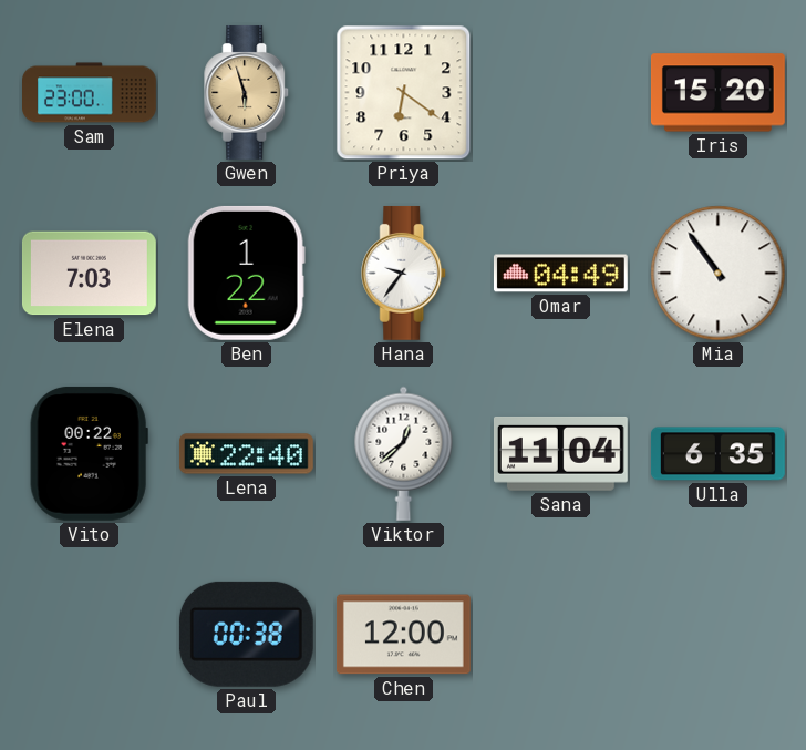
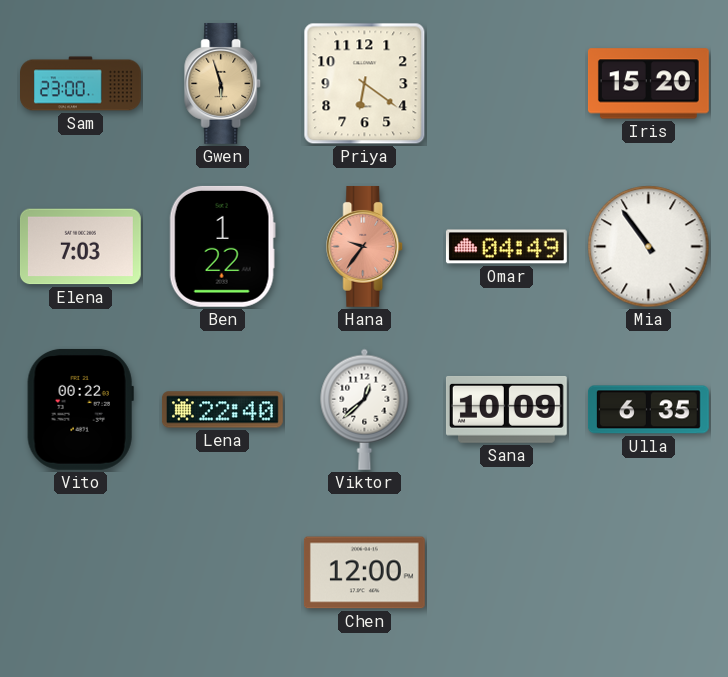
Hana dial: white -> salmon
Sana: 11:04 -> 10:09
Paul: 00:38 -> none
